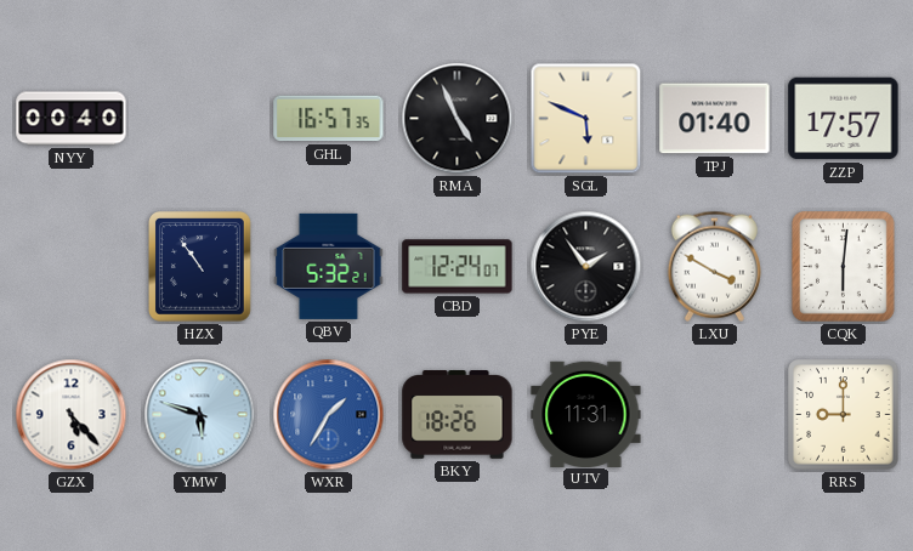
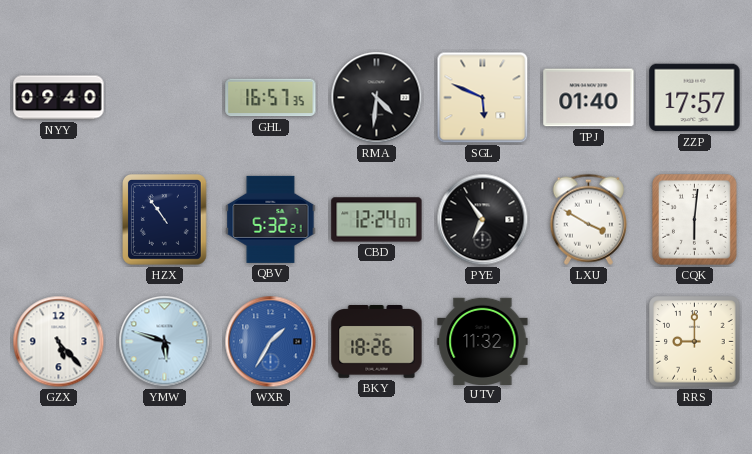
NYY: 00:40 -> 09:40
RMA: 4:56 -> 4:31
PYE: 1:54 -> 6:54
UTV: 11:31 -> 11:32
